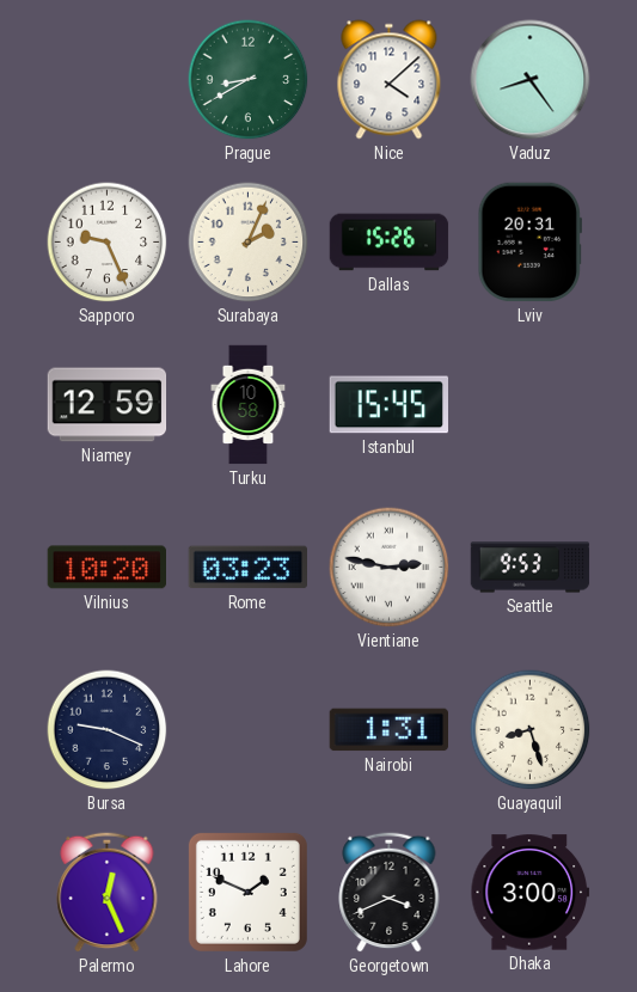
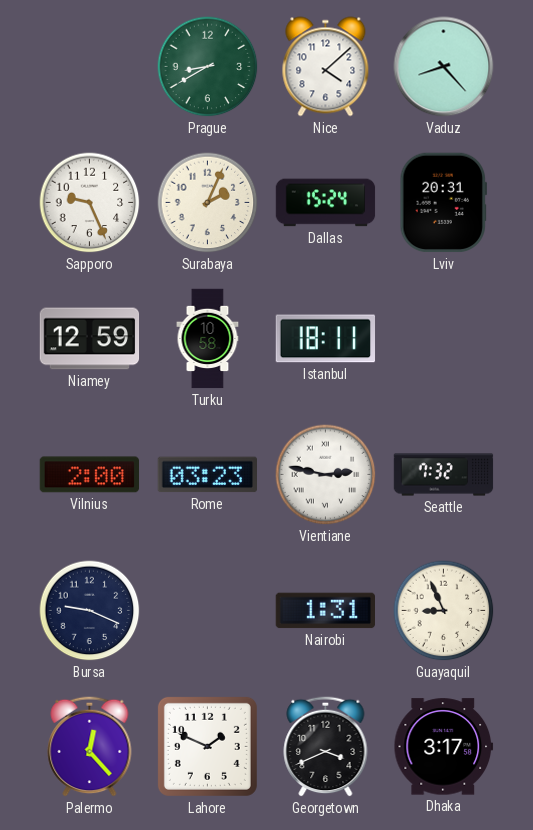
Vaduz: 8:24 -> 8:23
Dallas: 15:26 -> 15:24
Istanbul: 15:45 -> 18:11
Vilnius: 10:20 -> 2:00
Seattle: 9:53 -> 7:32
Guayaquil: 8:27 -> 8:56
Palermo: 12:26 -> 12:23
Dhaka: 3:00 -> 3:17
